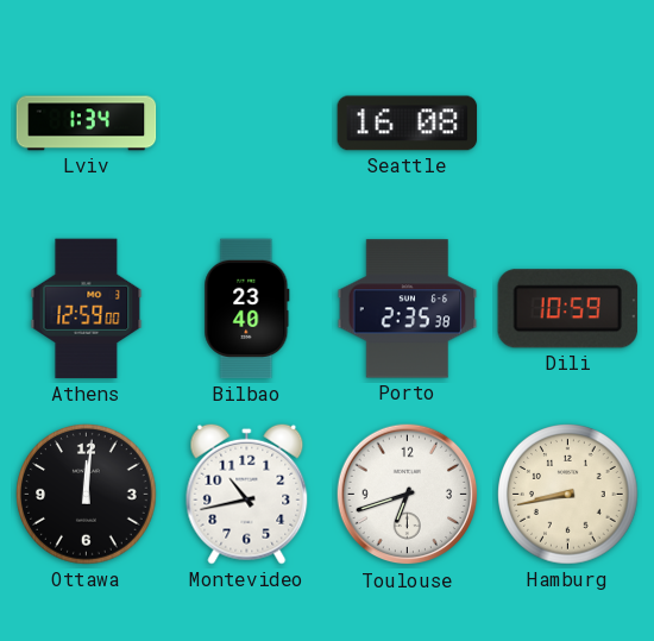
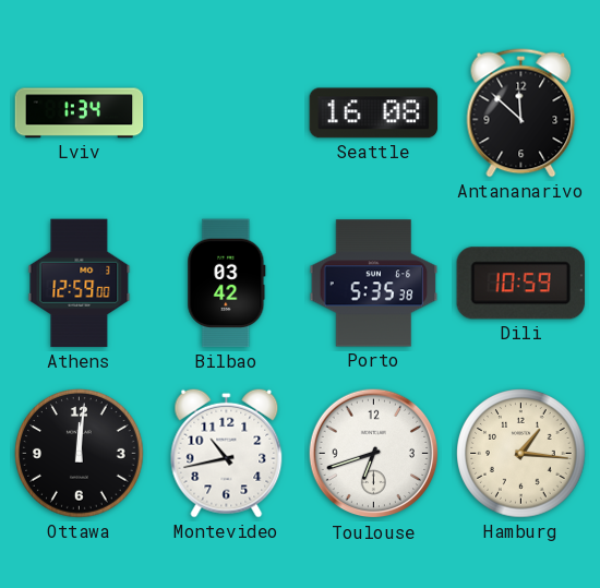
Antananarivo: none -> 11:52
Bilbao: 23:40 -> 03:42
Porto: 2:35 -> 5:35
Hamburg: 8:43 -> 1:16
